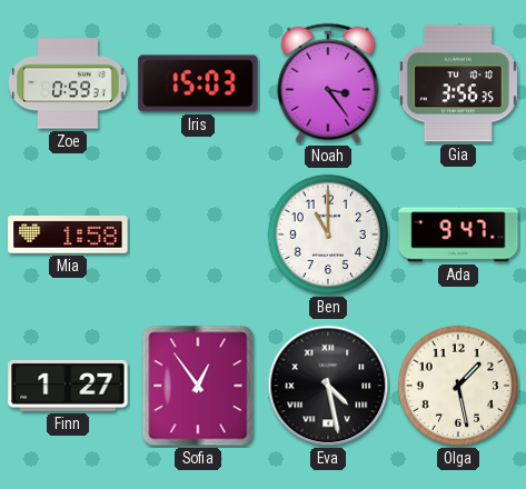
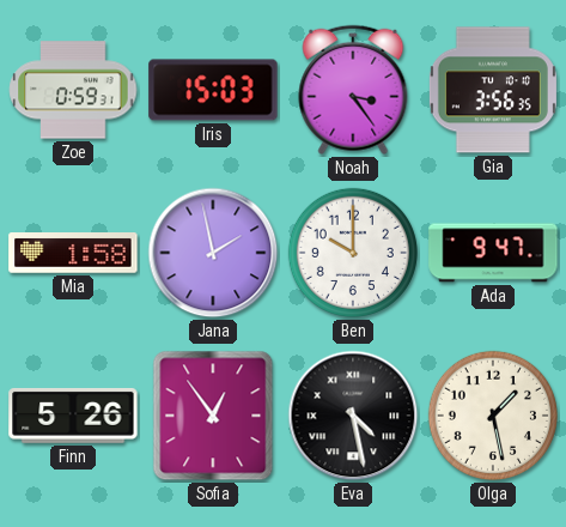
Jana: none -> 1:58
Ben: 11:00 -> 10:00
Finn: 1:27 -> 5:26
